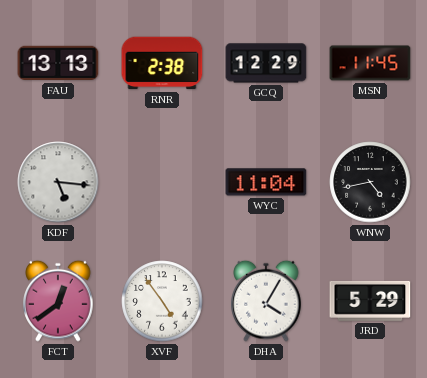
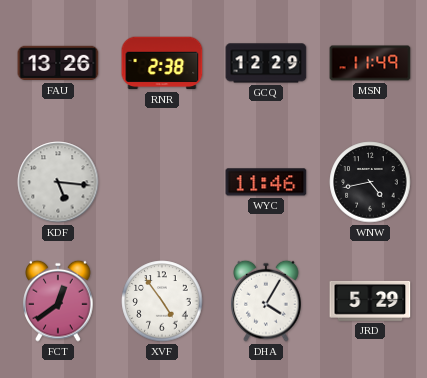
FAU: 13:13 -> 13:26
MSN: 11:45 -> 11:49
WYC: 11:04 -> 11:46
